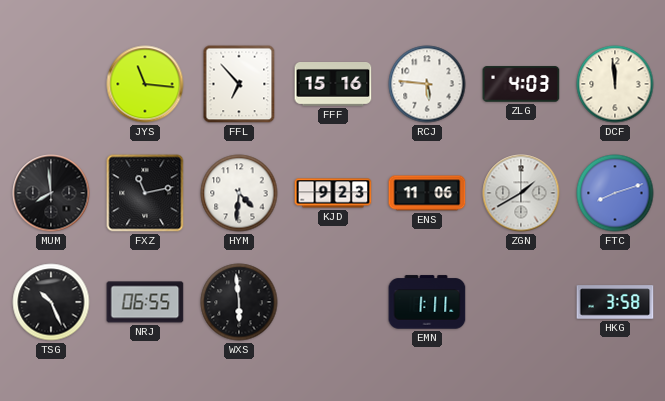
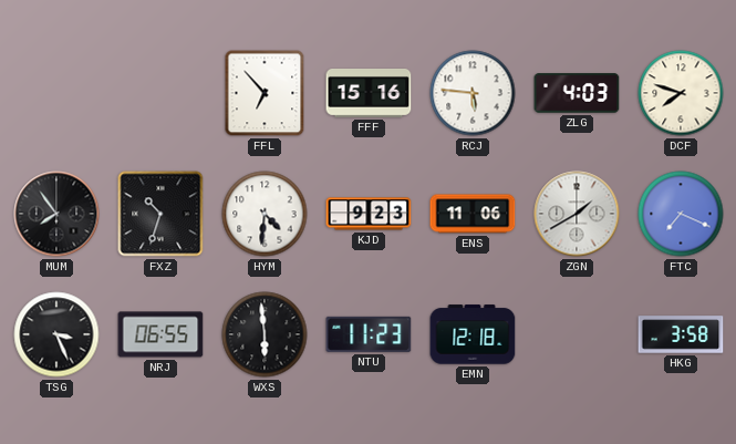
JYS: 11:16 -> none
DCF: 11:59 -> 7:48
MUM: 7:59 -> 7:54
FXZ: 11:13 -> 10:33
FTC: 8:12 -> 7:19
TSG: 10:26 -> 3:26
NTU: none -> 11:23
EMN: 1:11 -> 12:18
